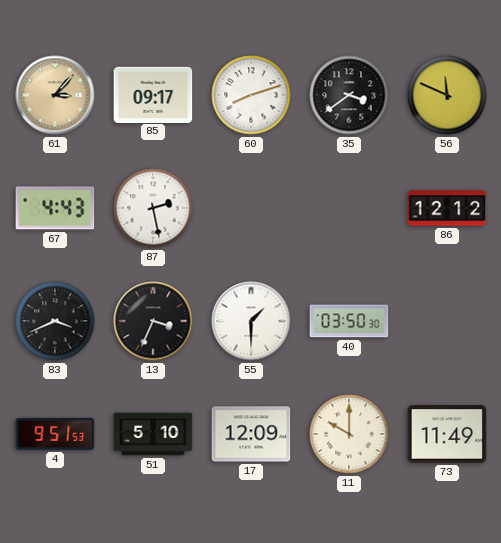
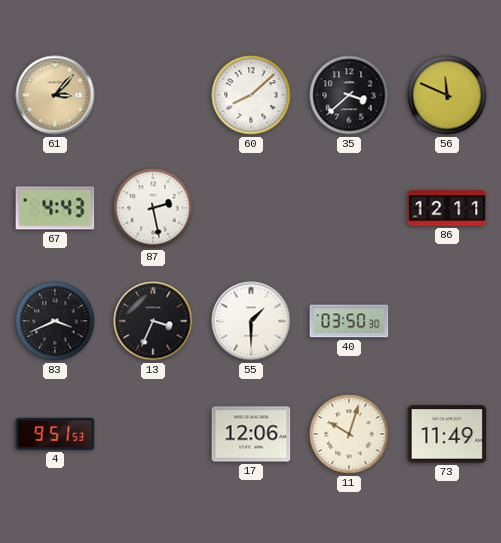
85: 09:17 -> none
60: 8:12 -> 8:08
35: 3:39 -> 3:38
86: 12:12 -> 12:11
51: 5:10 -> none
17: 12:09 -> 12:06
11: 10:00 -> 10:03
